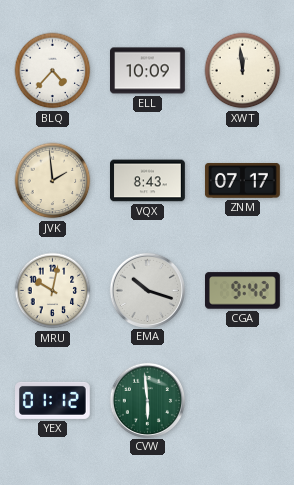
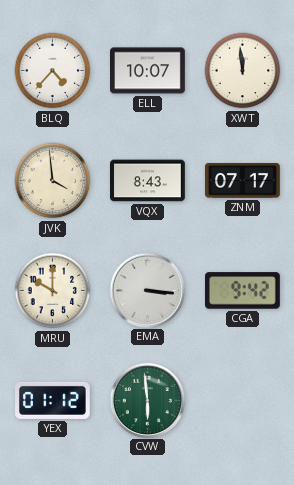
ELL: 10:09 -> 10:07
JVK: 1:59 -> 3:59
MRU: 10:02 -> 10:00
EMA: 10:18 -> 3:16
